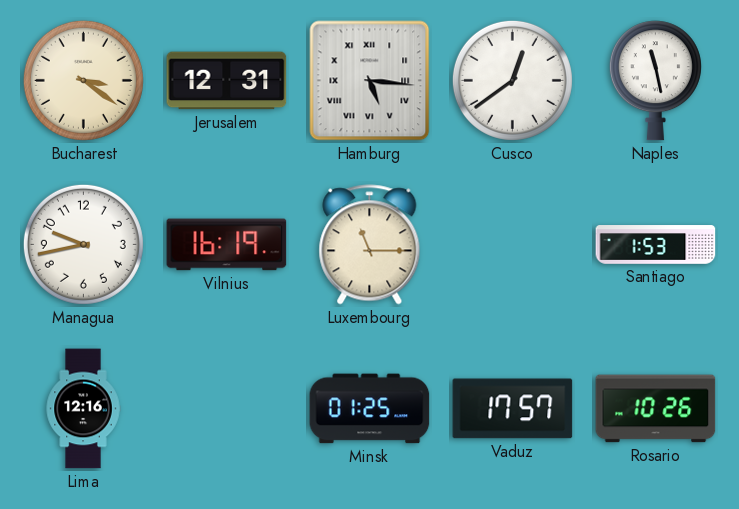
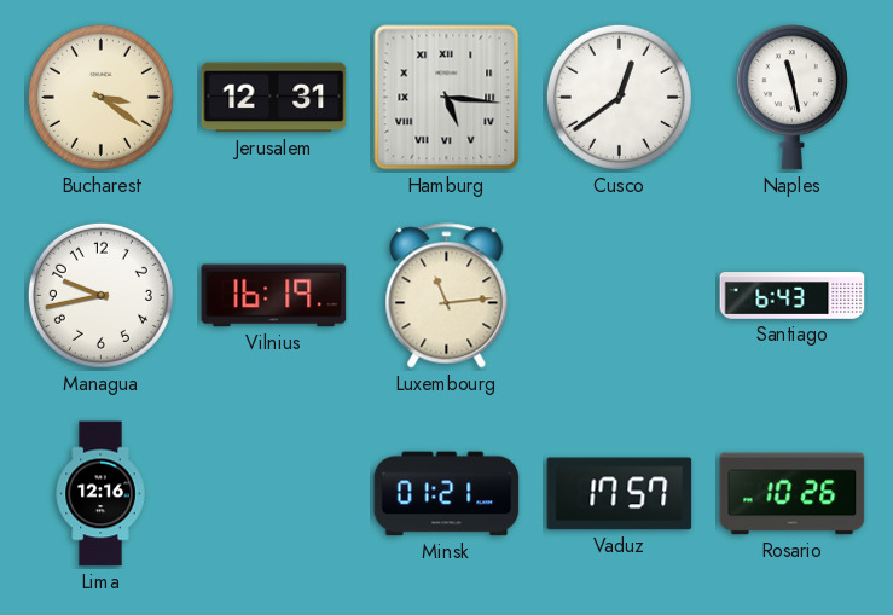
Luxembourg: 11:15 -> 11:14
Santiago: 1:53 -> 6:43
Minsk: 01:25 -> 01:21
